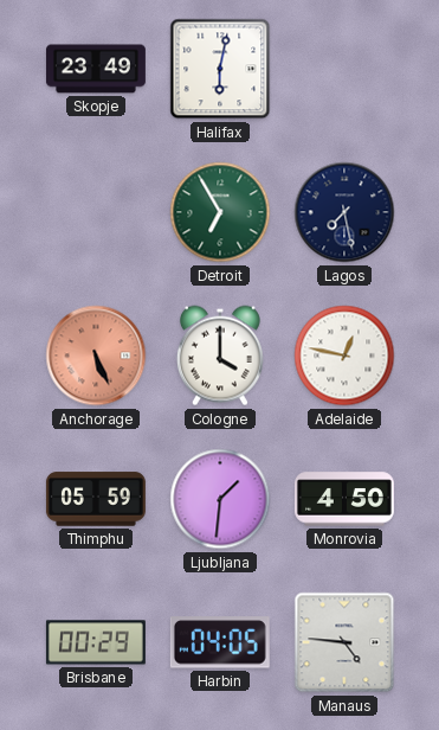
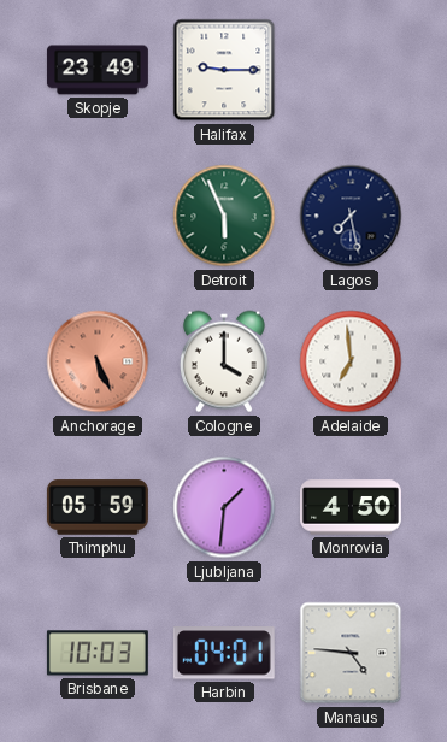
Halifax: 6:02 -> 9:15
Detroit: 6:55 -> 5:56
Adelaide: 12:47 -> 6:59
Brisbane: 00:29 -> 10:03
Harbin: 04:05 -> 04:01
